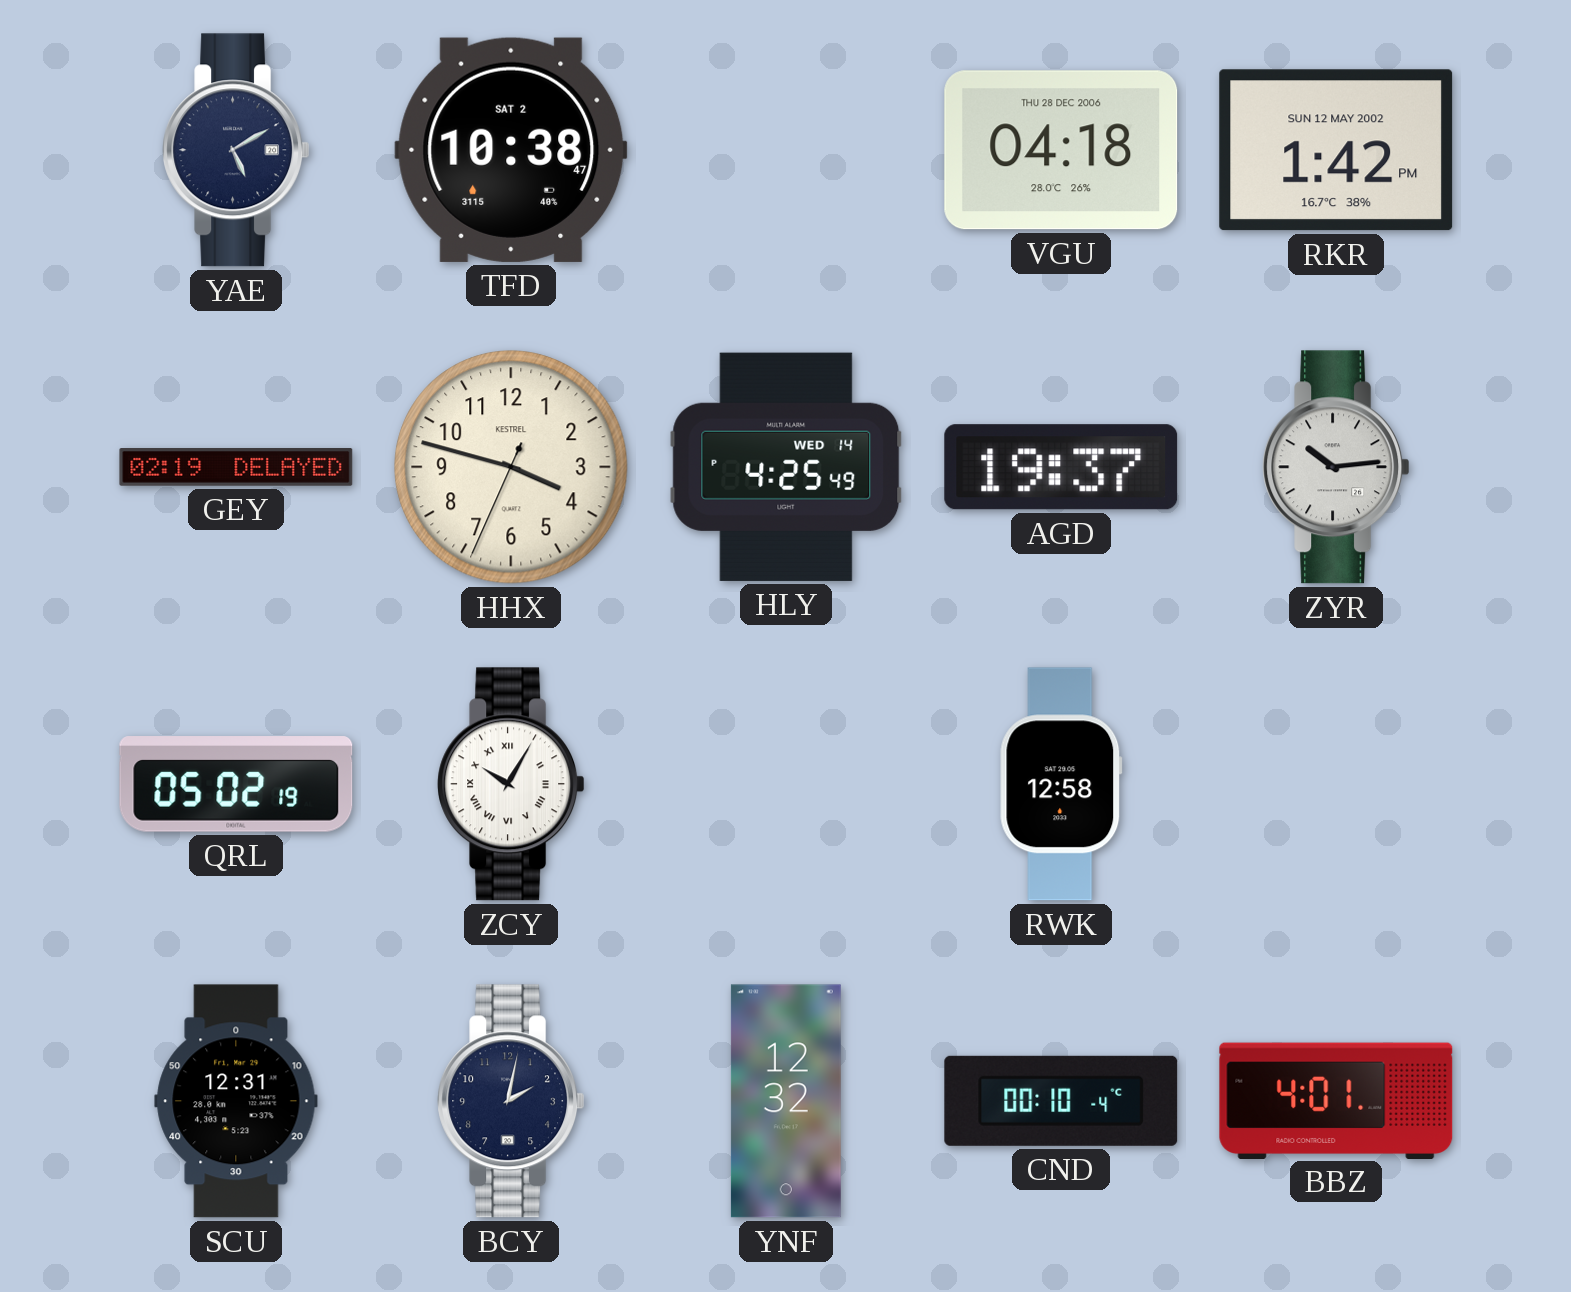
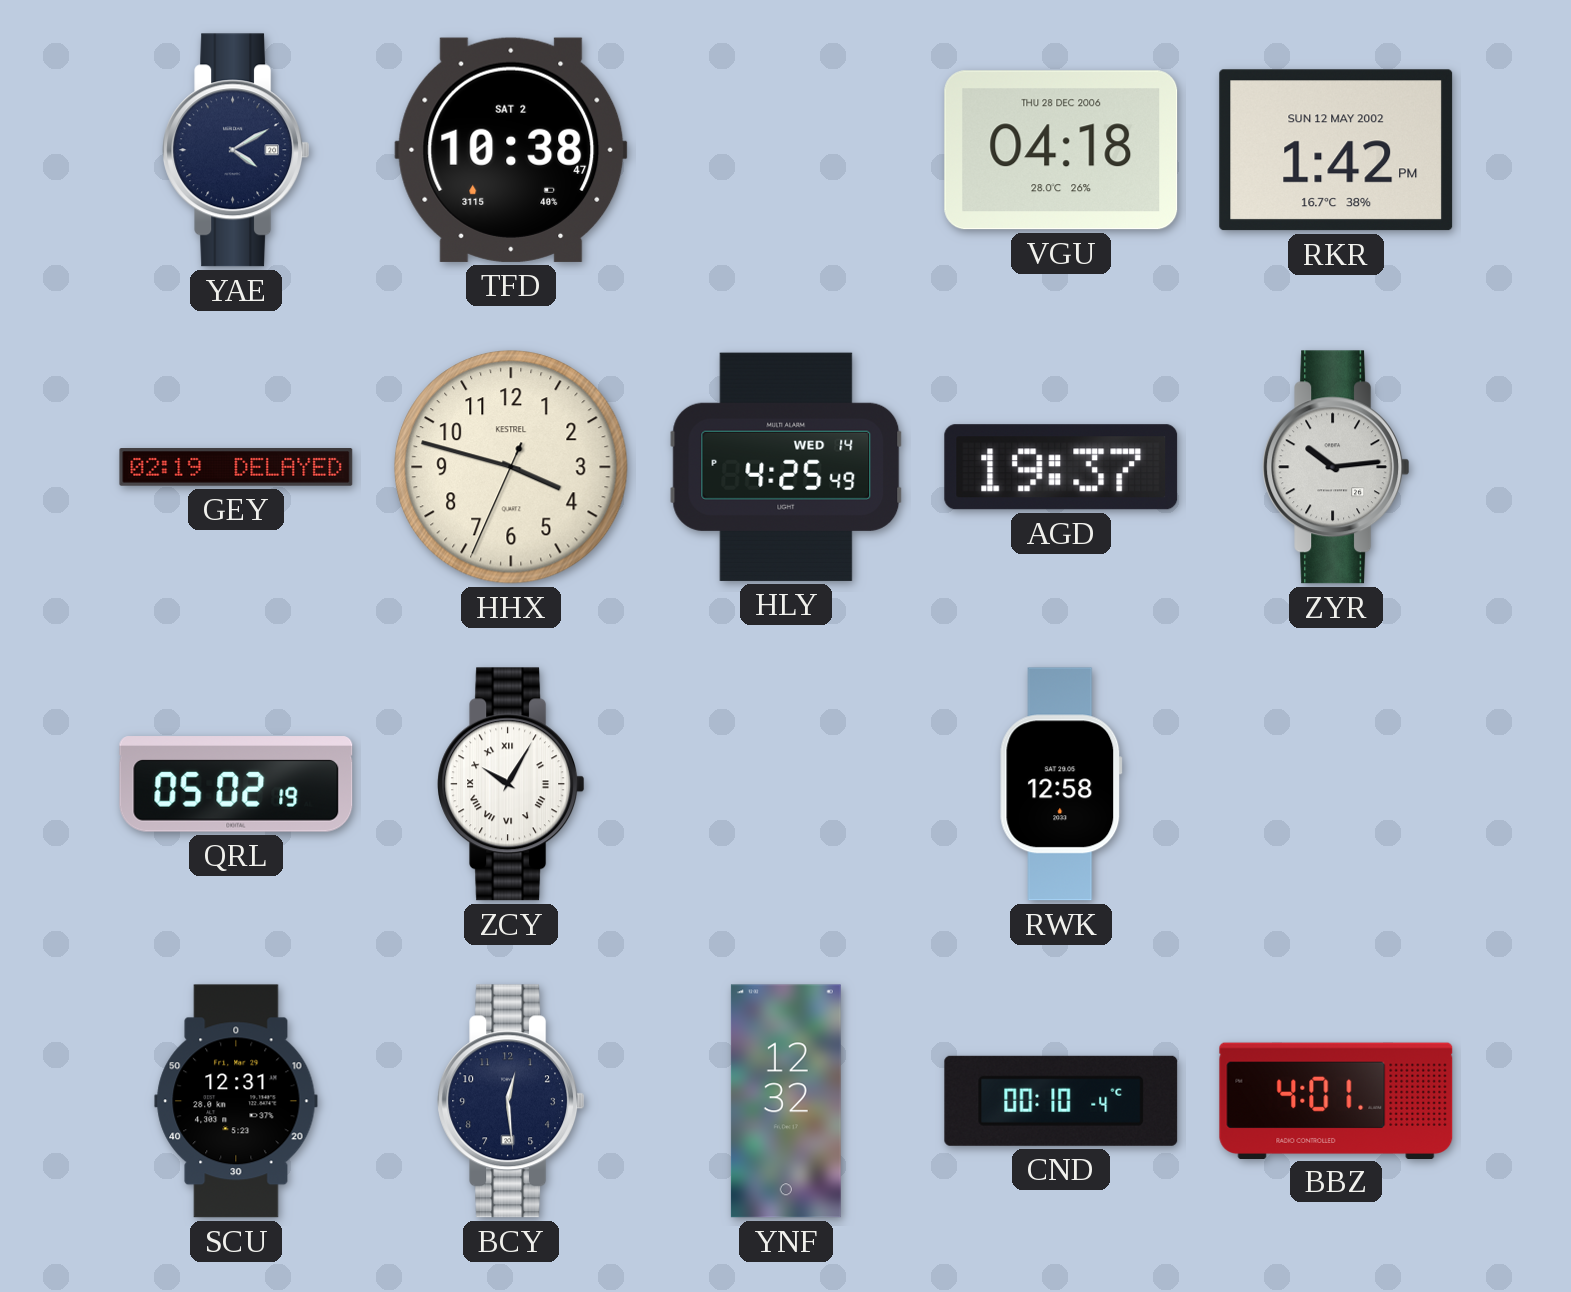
YAE: 5:10 -> 4:10
BCY: 2:02 -> 12:29
